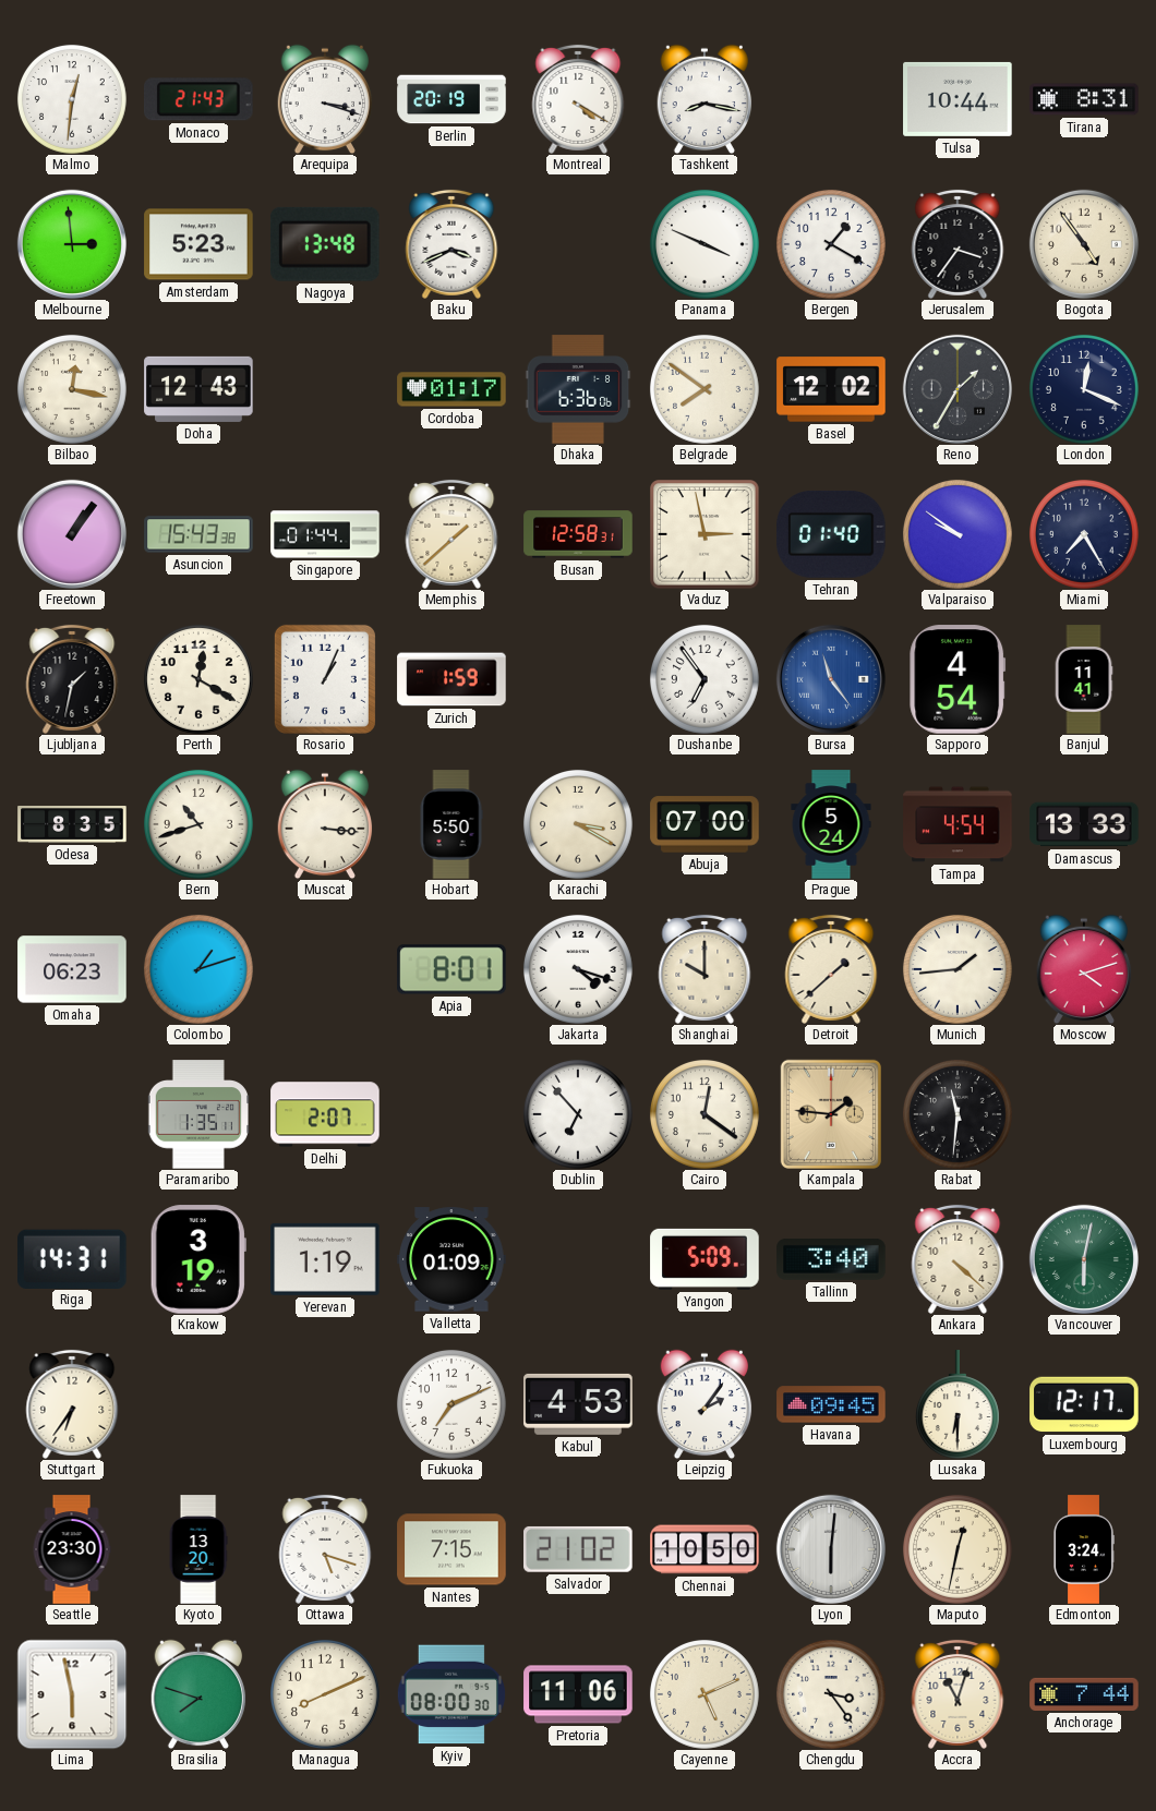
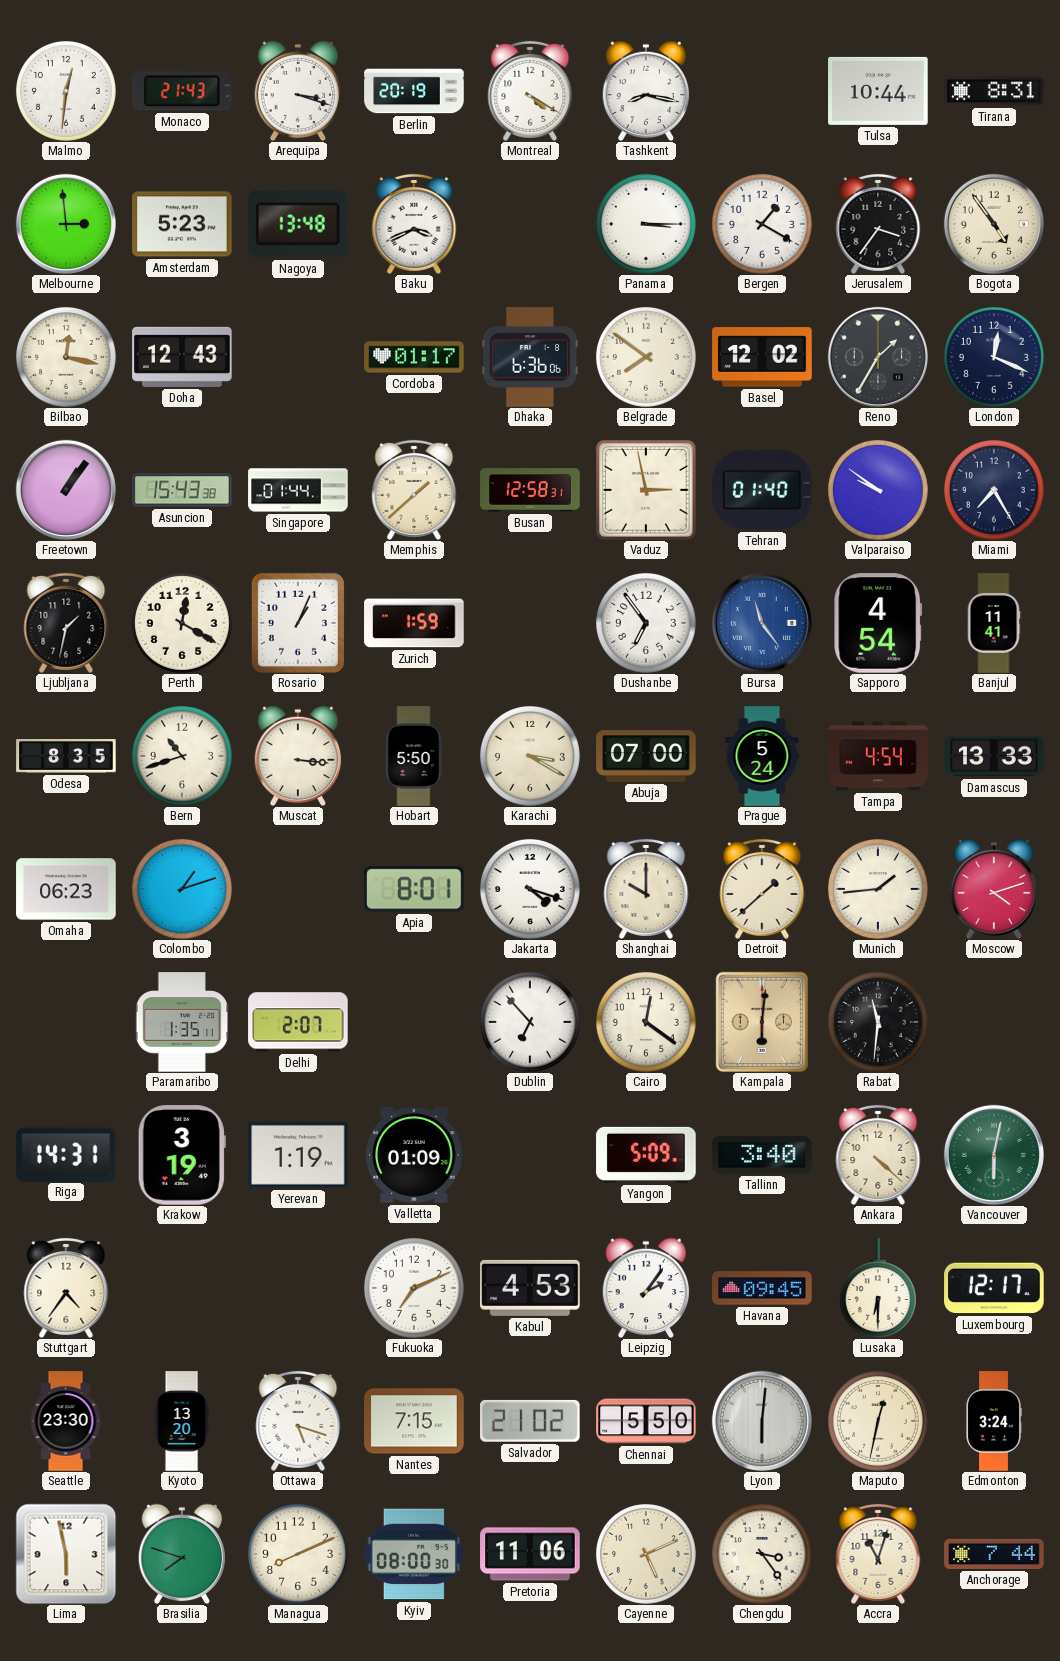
Panama: 3:49 -> 3:15
Kampala: 1:46 -> 6:01
Stuttgart: 6:36 -> 4:36
Chennai: 10:50 -> 5:50
